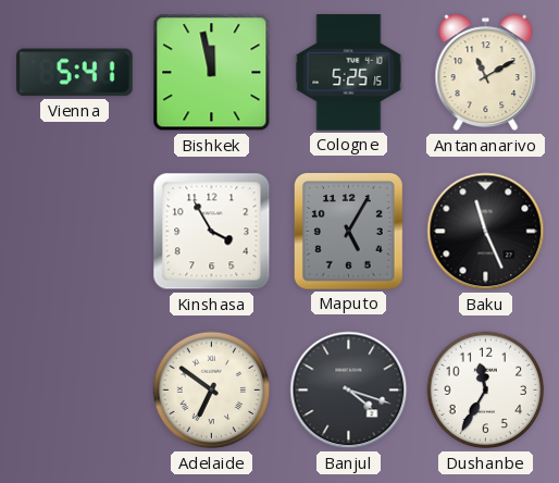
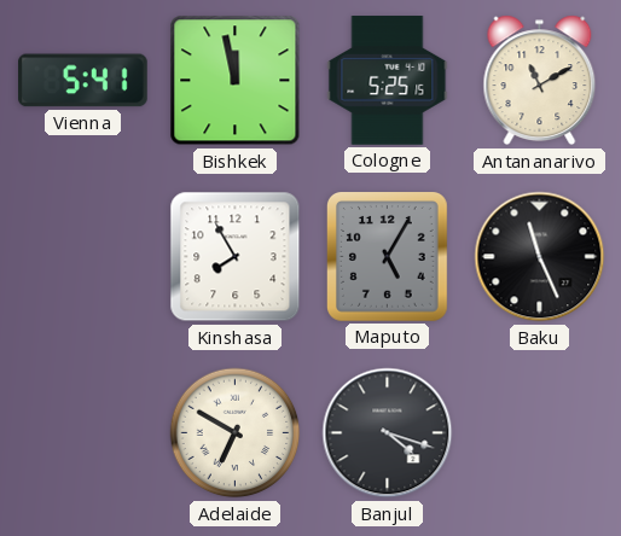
Kinshasa: 3:55 -> 7:55
Adelaide: 6:51 -> 6:50
Dushanbe: 11:35 -> none
